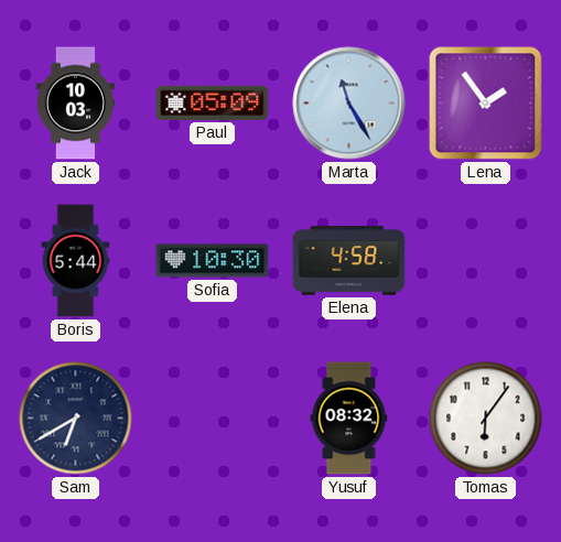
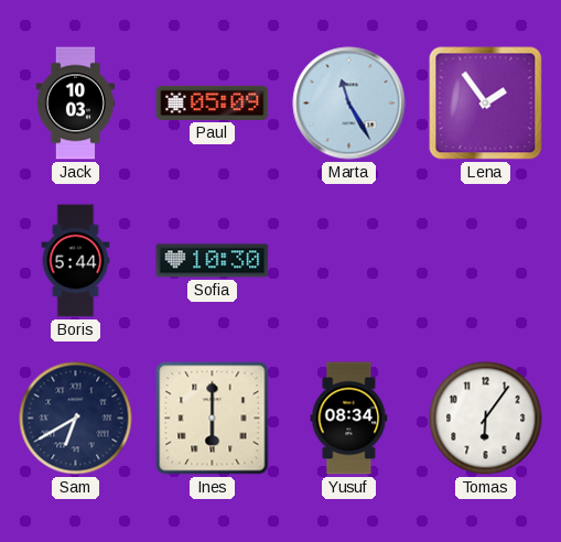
Elena: 4:58 -> none
Ines: none -> 6:00
Yusuf: 08:32 -> 08:34
